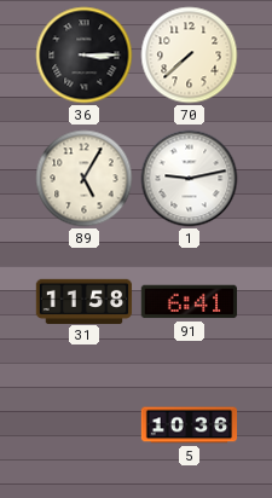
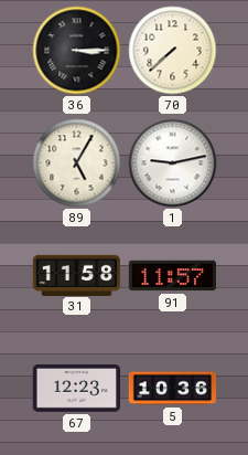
91: 6:41 -> 11:57
67: none -> 12:23
